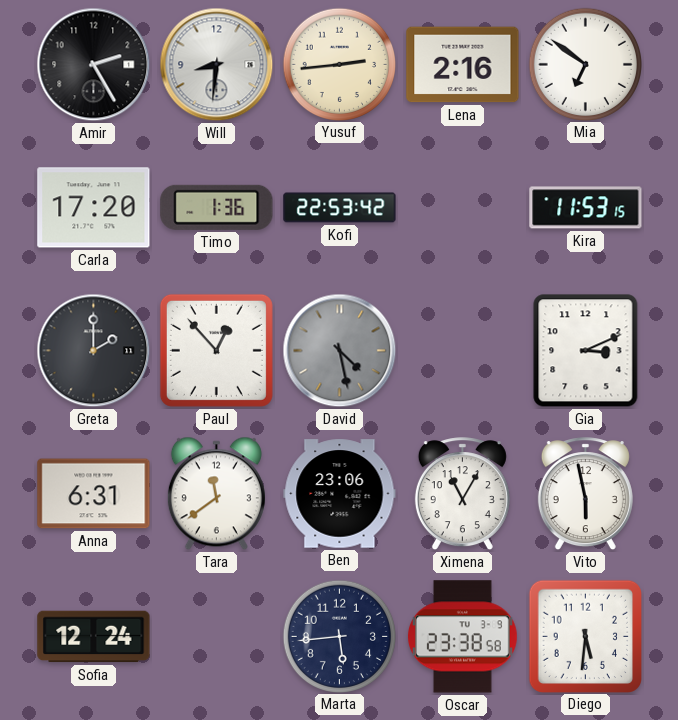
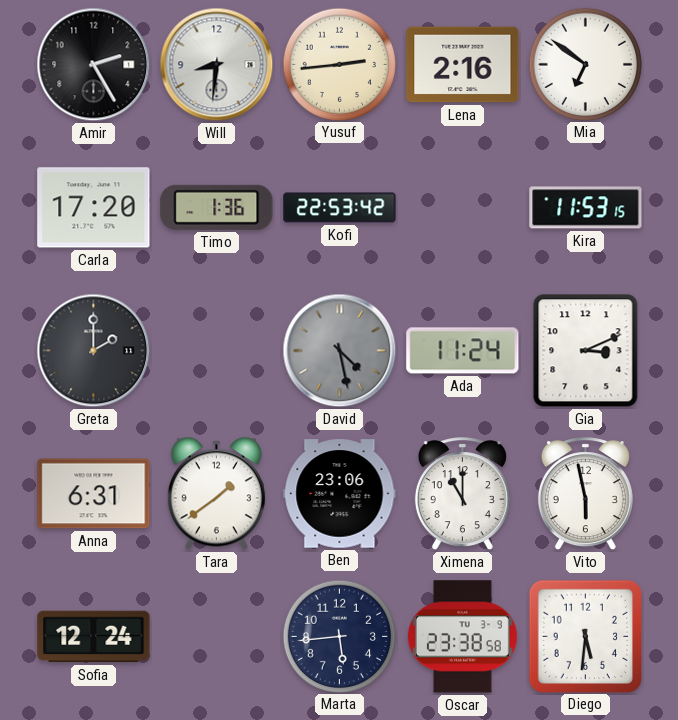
Paul: 12:53 -> none
Ada: none -> 11:24
Tara: 11:39 -> 1:39
Ximena: 11:05 -> 11:00
